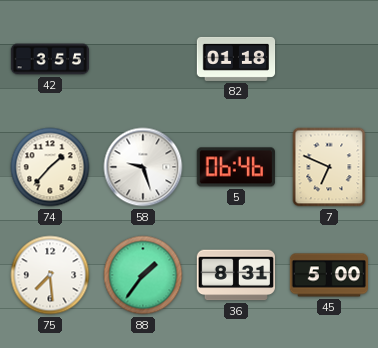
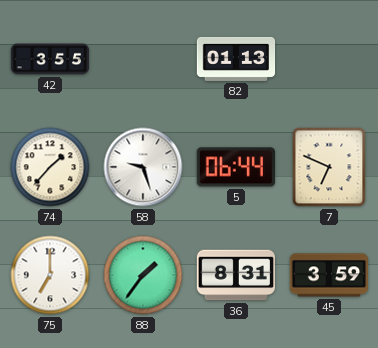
82: 01:18 -> 01:13
5: 06:46 -> 06:44
75: 7:29 -> 7:00
45: 5:00 -> 3:59
